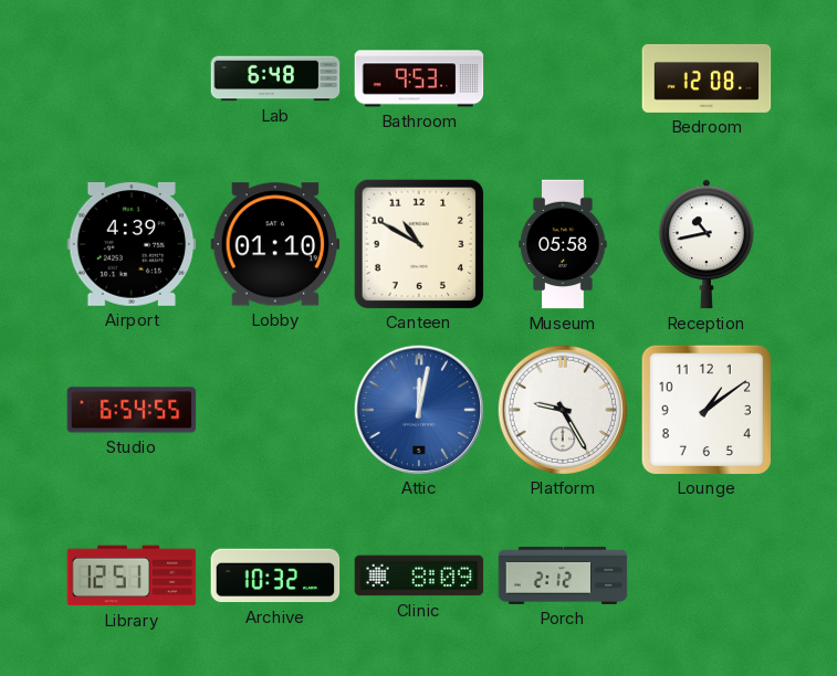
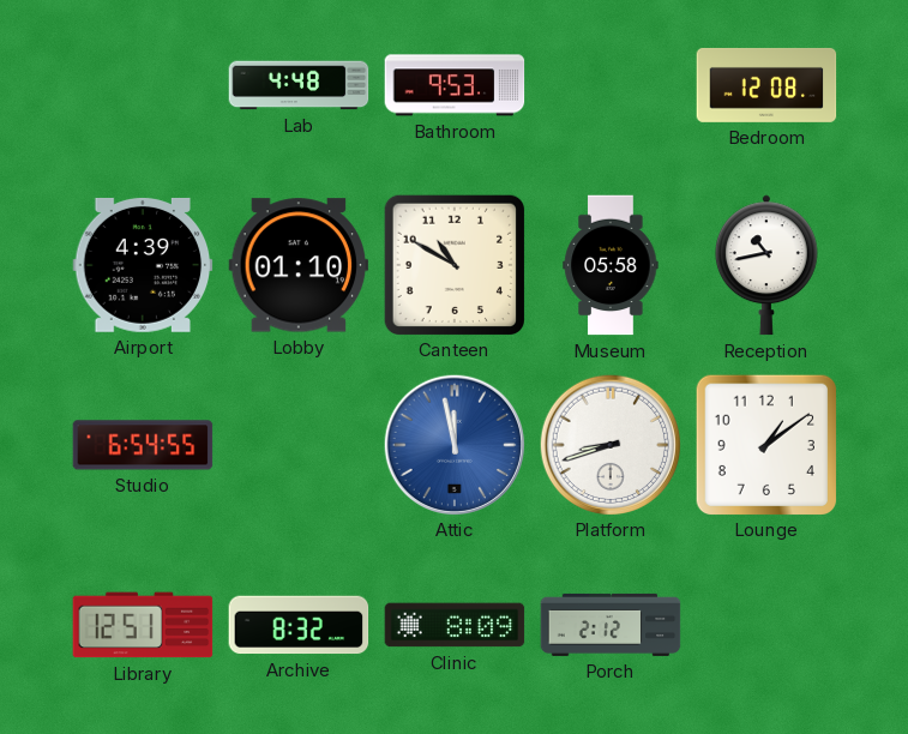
Lab: 6:48 -> 4:48
Attic: 12:02 -> 11:58
Platform: 9:25 -> 8:42
Archive: 10:32 -> 8:32
